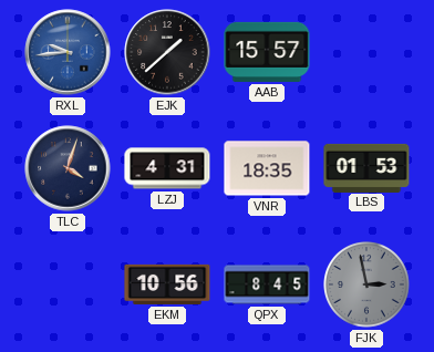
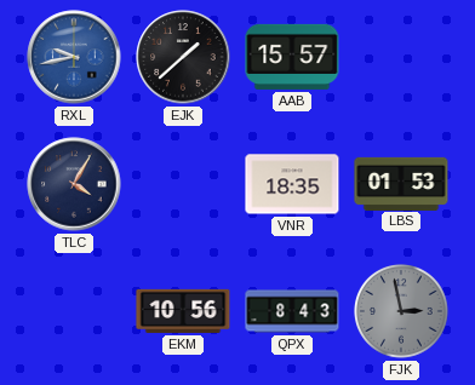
RXL: 9:44 -> 9:43
TLC: 4:03 -> 4:05
LZJ: 4:31 -> none
QPX: 8:45 -> 8:43
